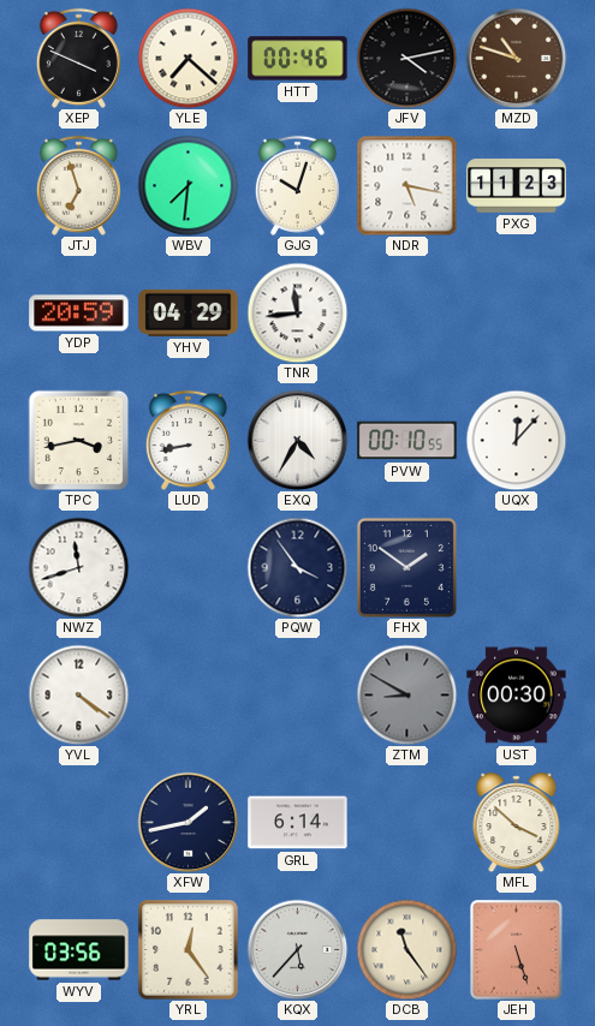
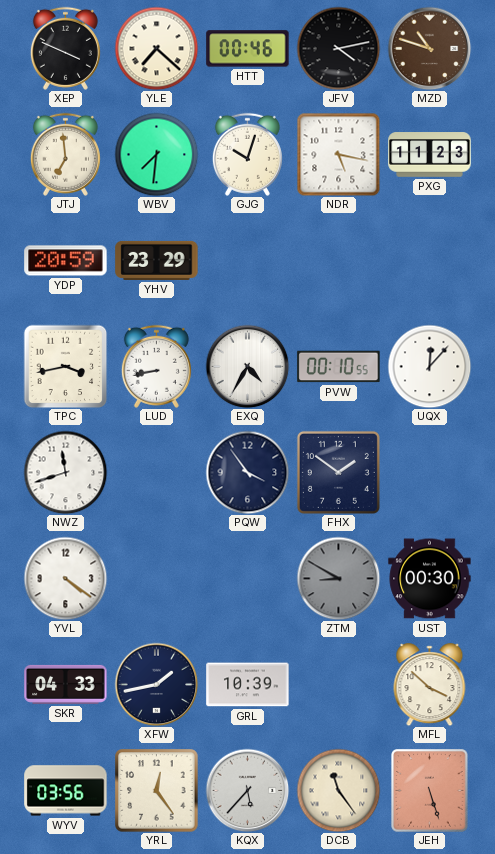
JTJ: 6:57 -> 6:59
YHV: 04:29 -> 23:29
TNR: 11:44 -> none
SKR: none -> 04:33
GRL: 6:14 -> 10:39
